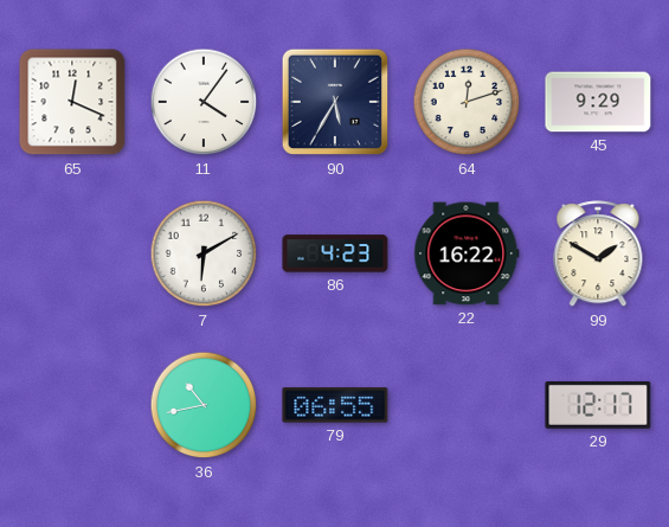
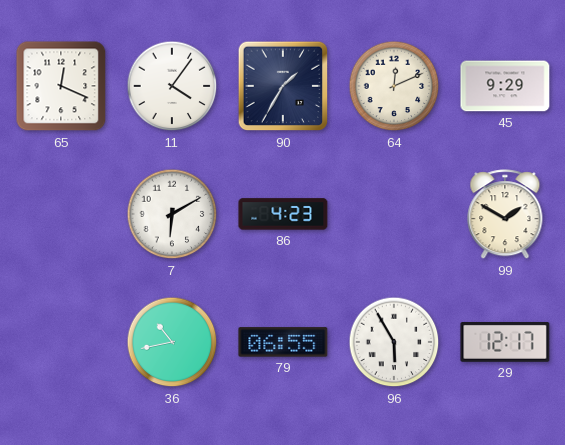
90: 5:35 -> 1:35
64: 12:12 -> 12:11
22: 16:22 -> none
96: none -> 5:55
